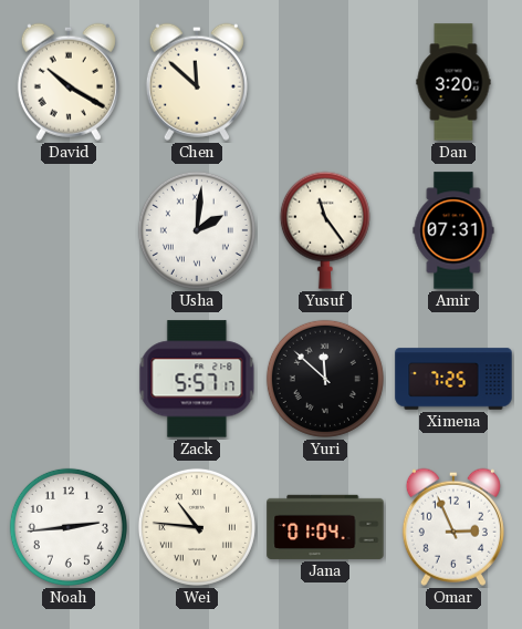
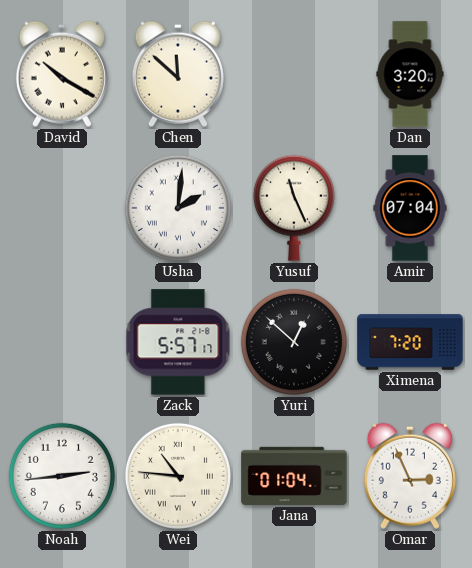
Yusuf: 11:24 -> 11:26
Amir: 07:31 -> 07:04
Yuri: 11:52 -> 12:52
Ximena: 7:25 -> 7:20
